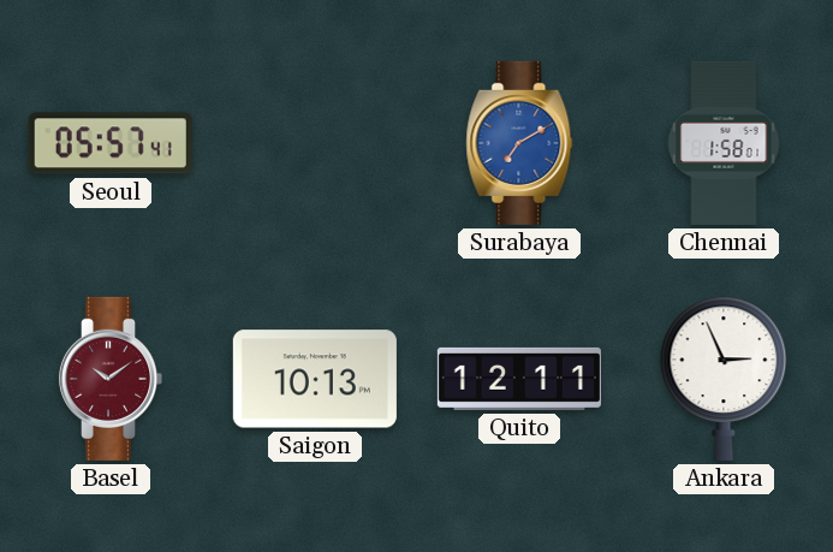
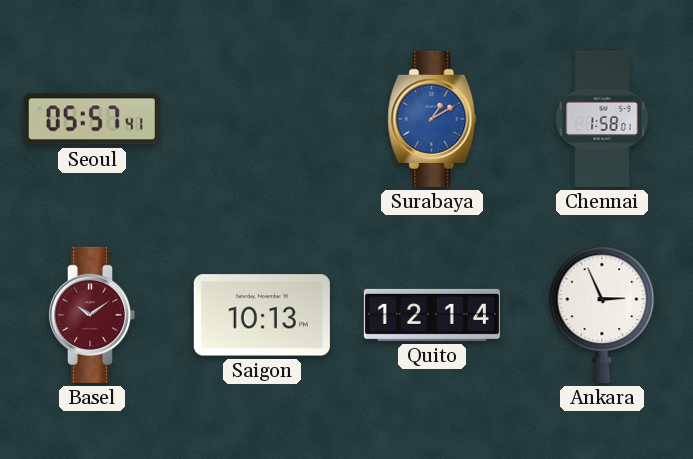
Surabaya: 7:10 -> 1:10
Quito: 12:11 -> 12:14
